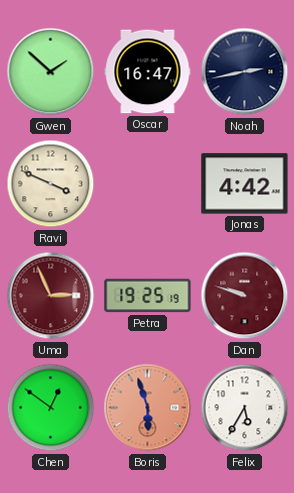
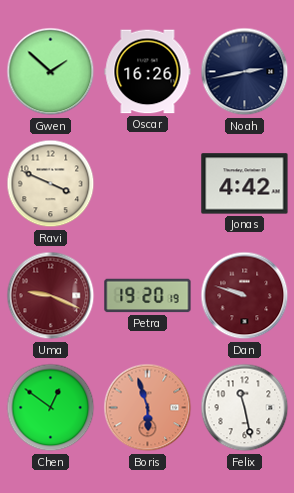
Oscar: 16:47 -> 16:26
Uma: 2:56 -> 9:19
Petra: 19:25 -> 19:20
Felix: 5:35 -> 11:28
